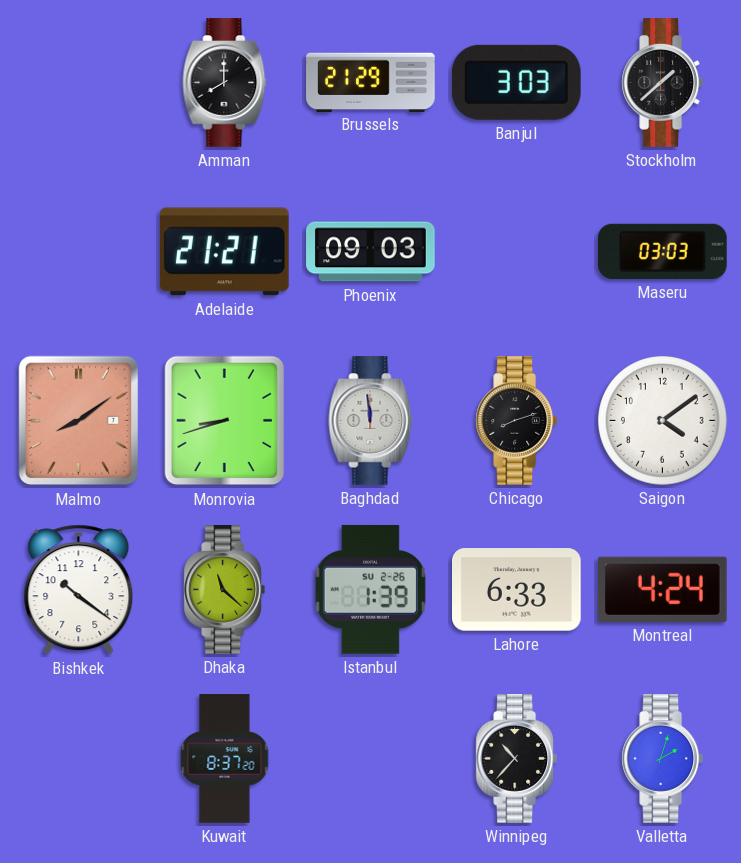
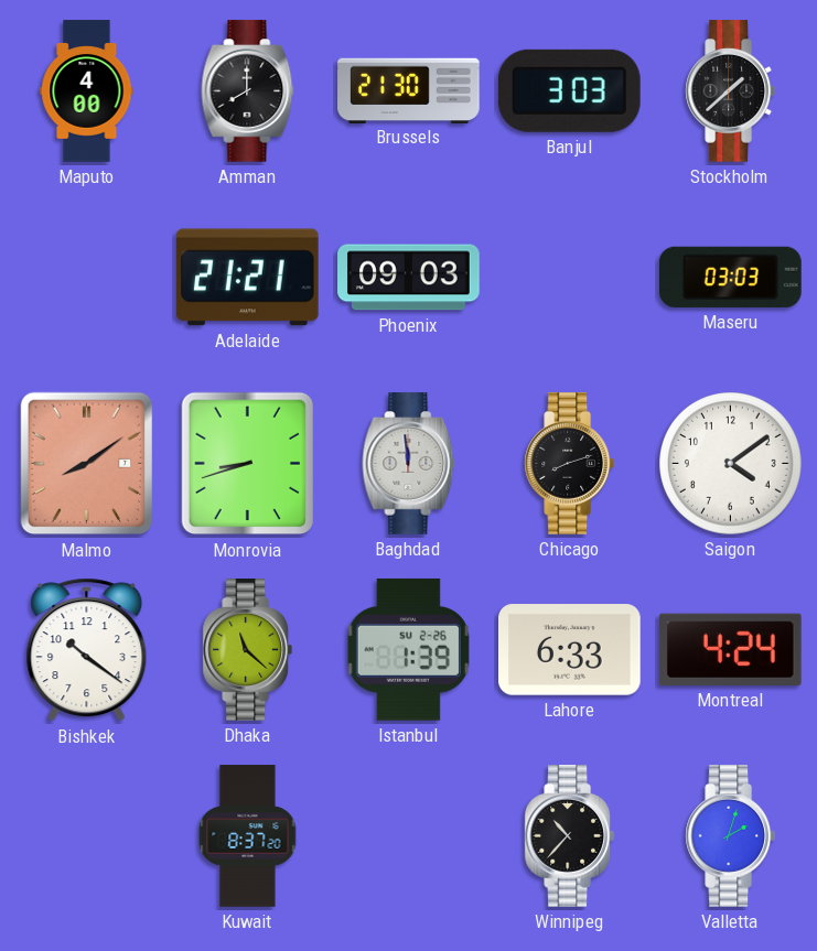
Maputo: none -> 4:00
Brussels: 21:29 -> 21:30
